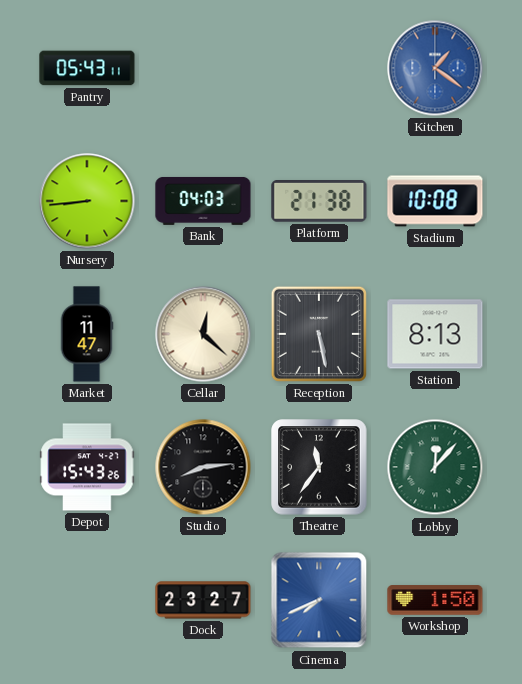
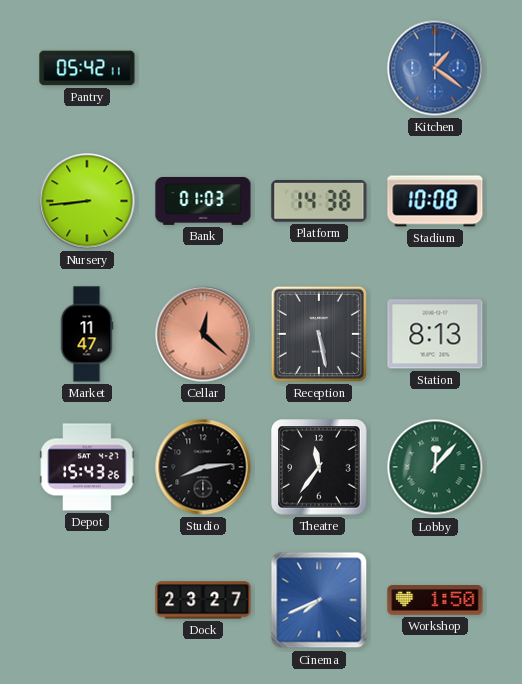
Pantry: 05:43 -> 05:42
Bank: 04:03 -> 01:03
Platform: 21:38 -> 14:38
Cellar dial: cream -> salmon
